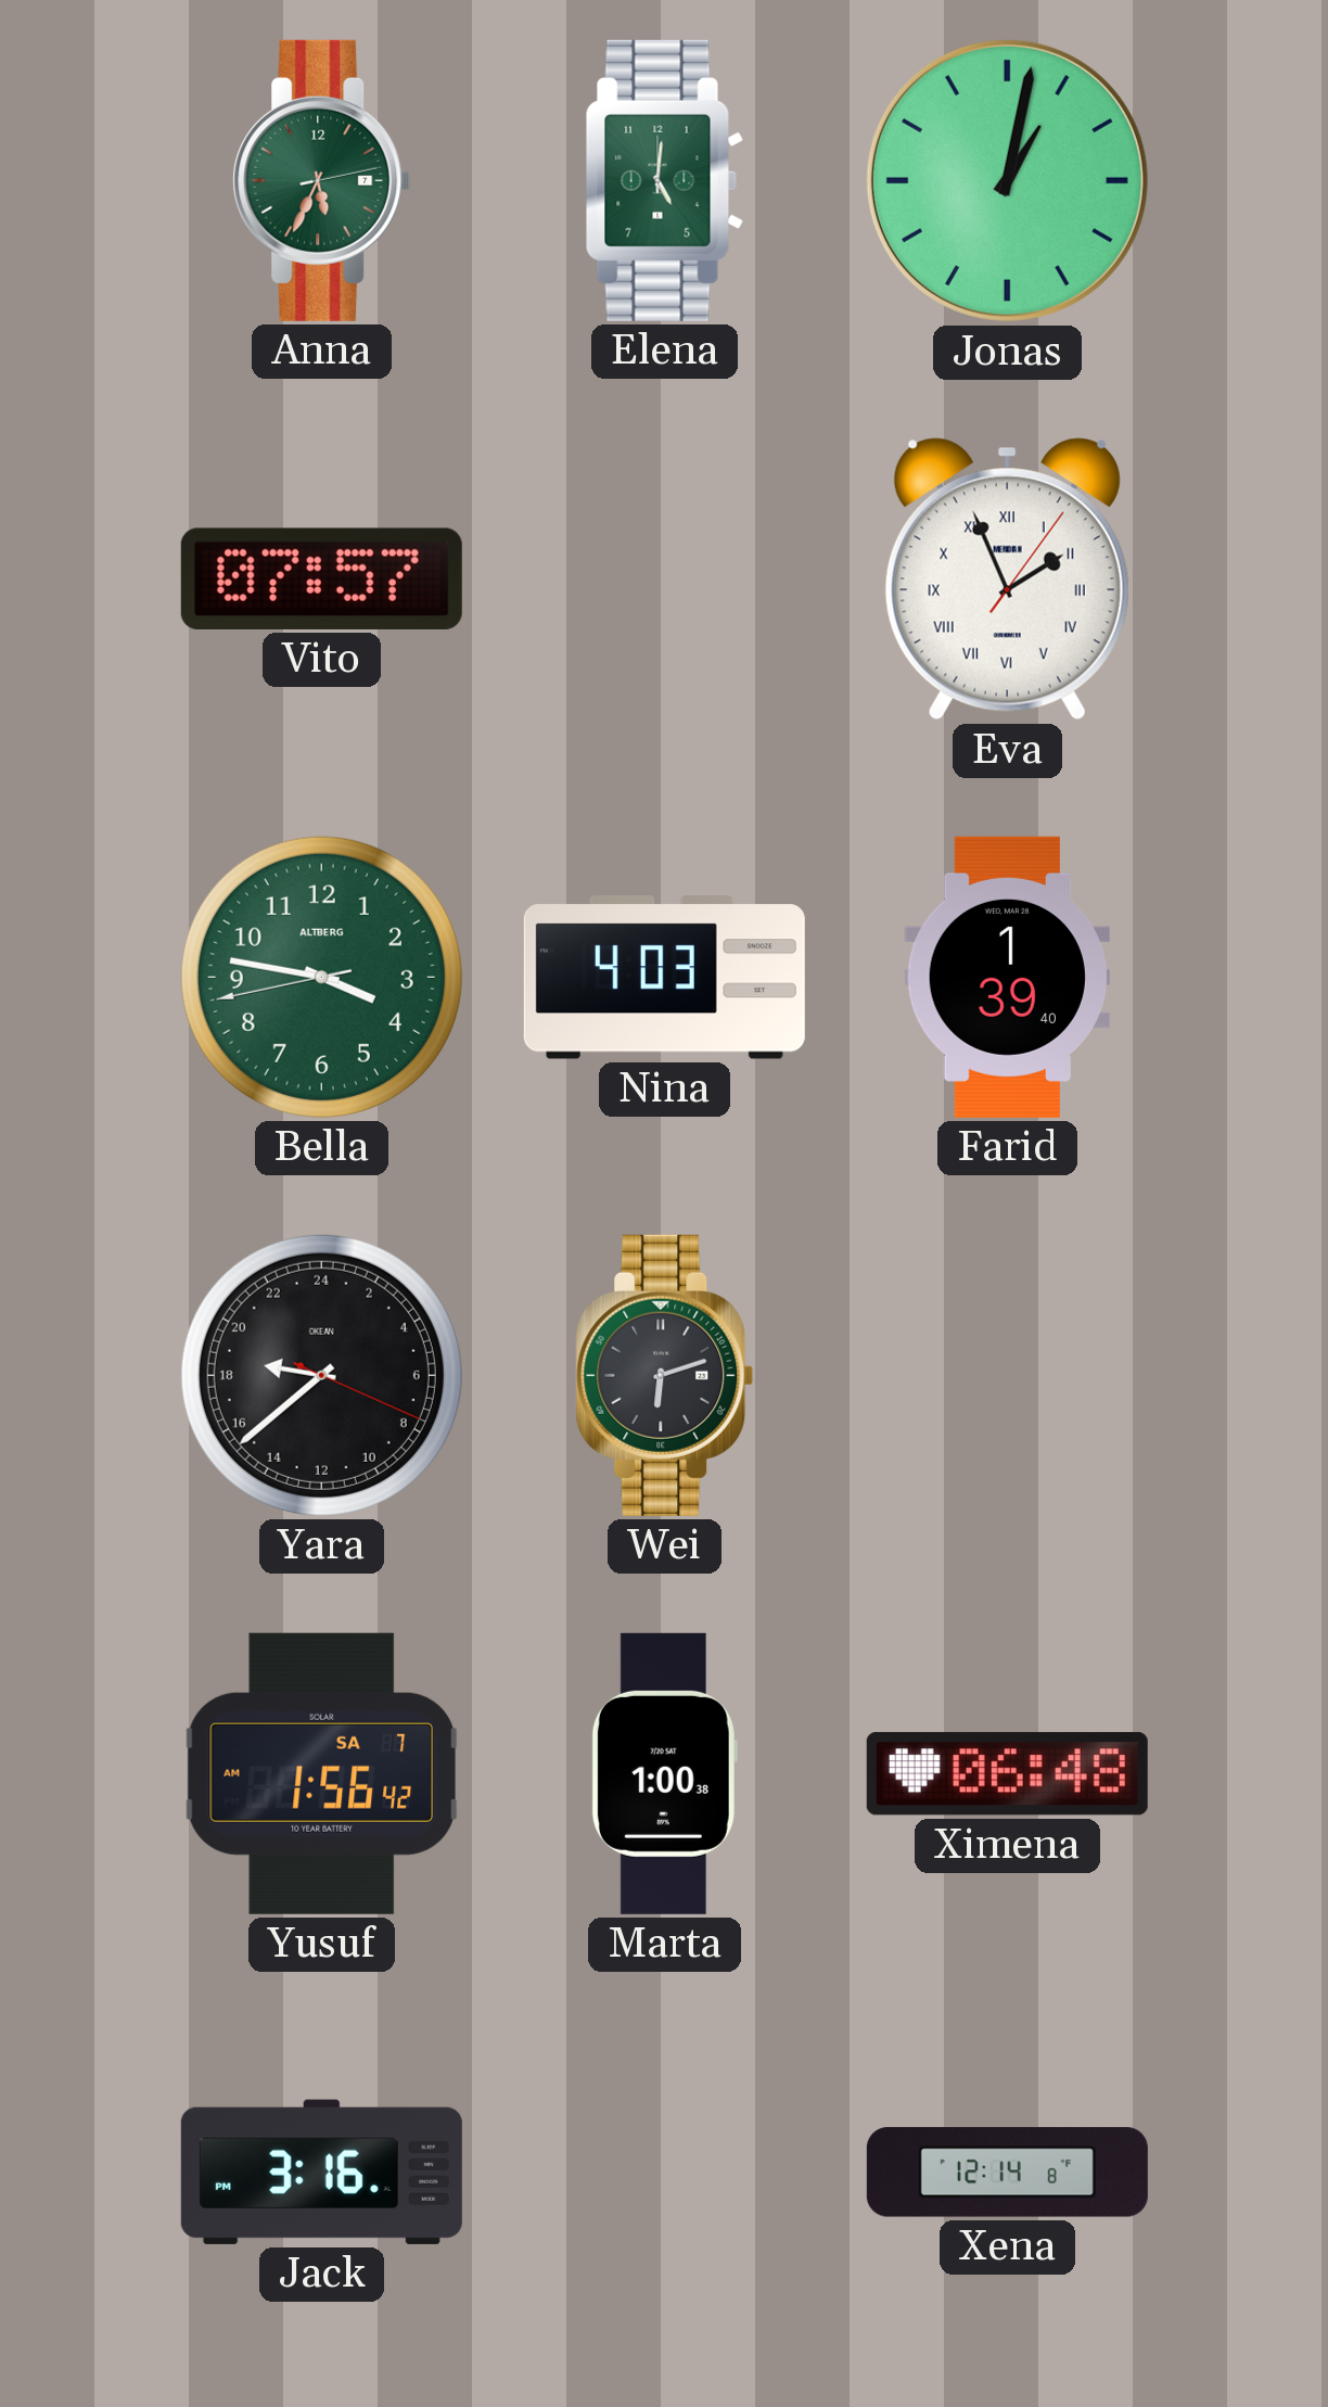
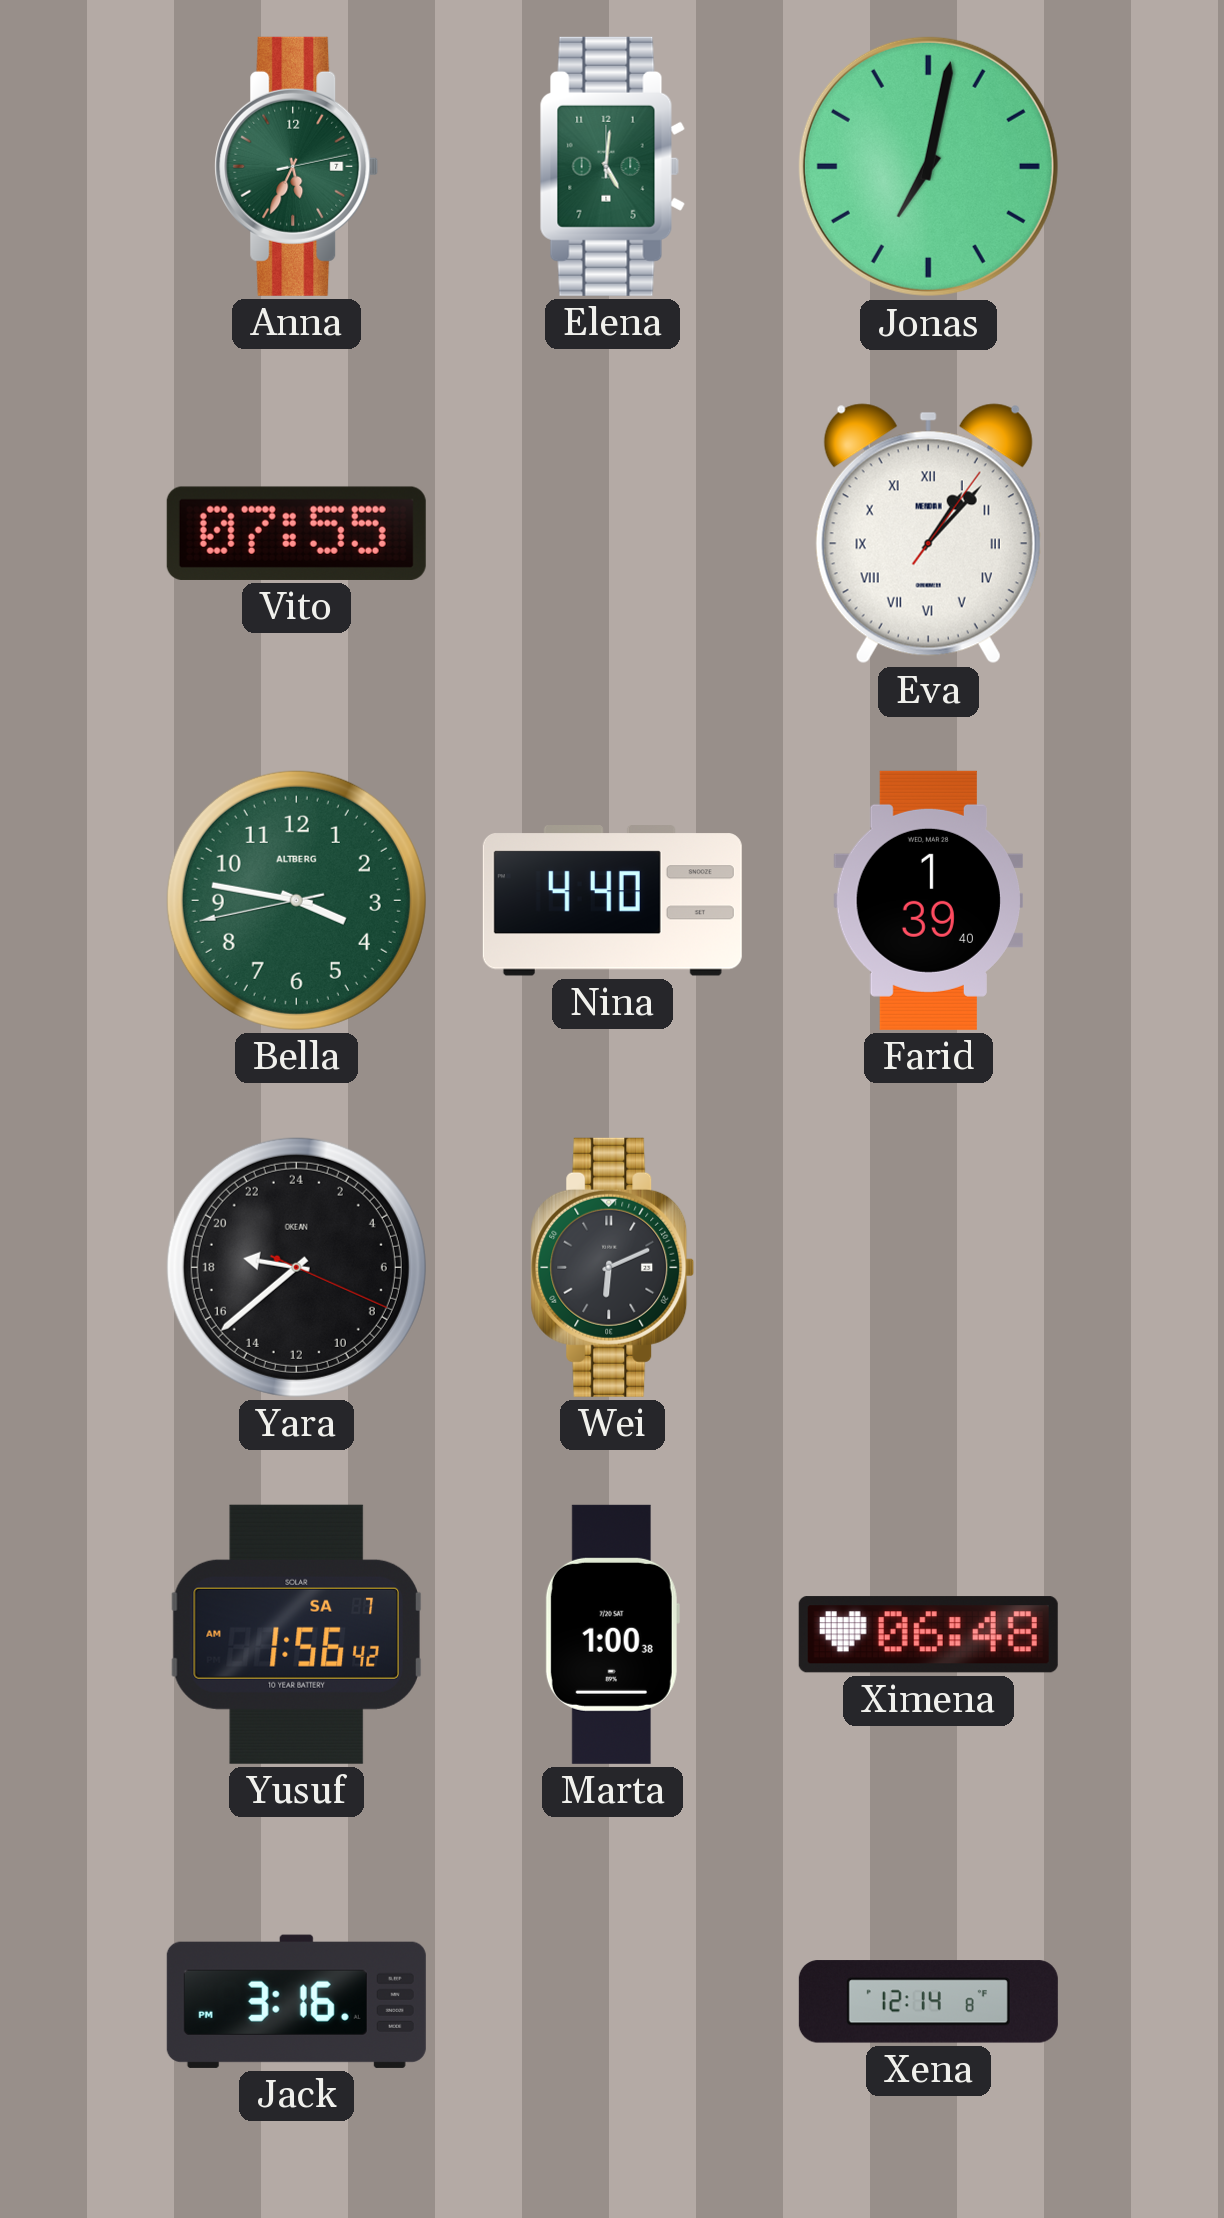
Jonas: 1:02 -> 7:02
Vito: 07:57 -> 07:55
Eva: 1:56 -> 1:07
Nina: 4:03 -> 4:40
Wei: 6:12 -> 6:11
